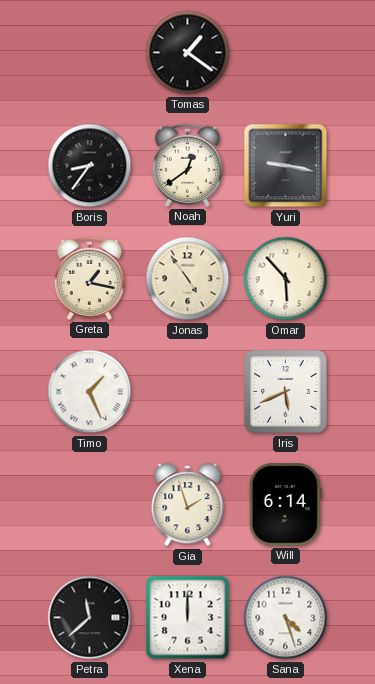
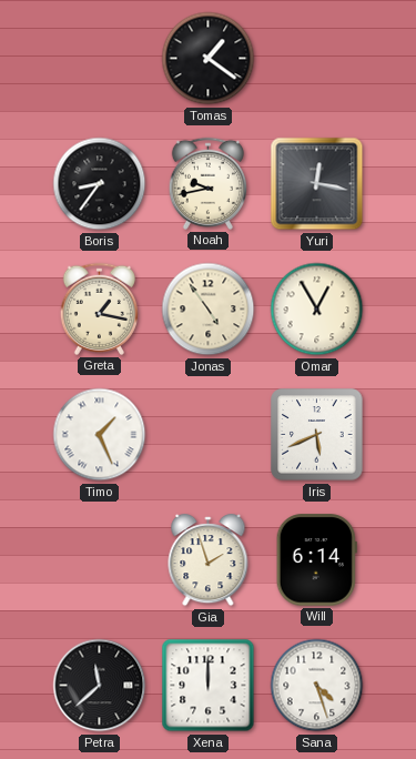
Noah: 12:39 -> 9:43
Yuri: 9:17 -> 12:17
Omar: 5:53 -> 12:55
